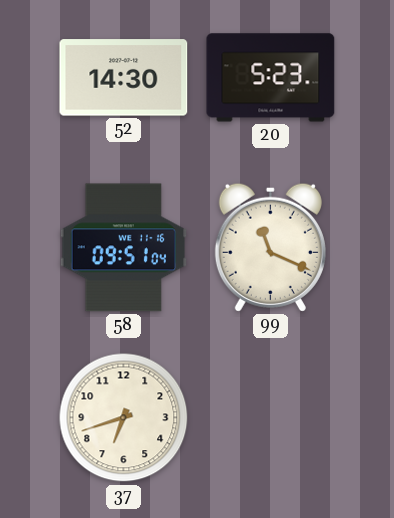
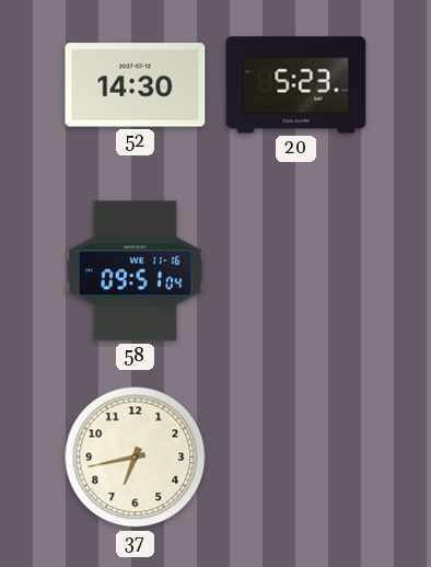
99: 11:19 -> none
37: 6:42 -> 6:43
